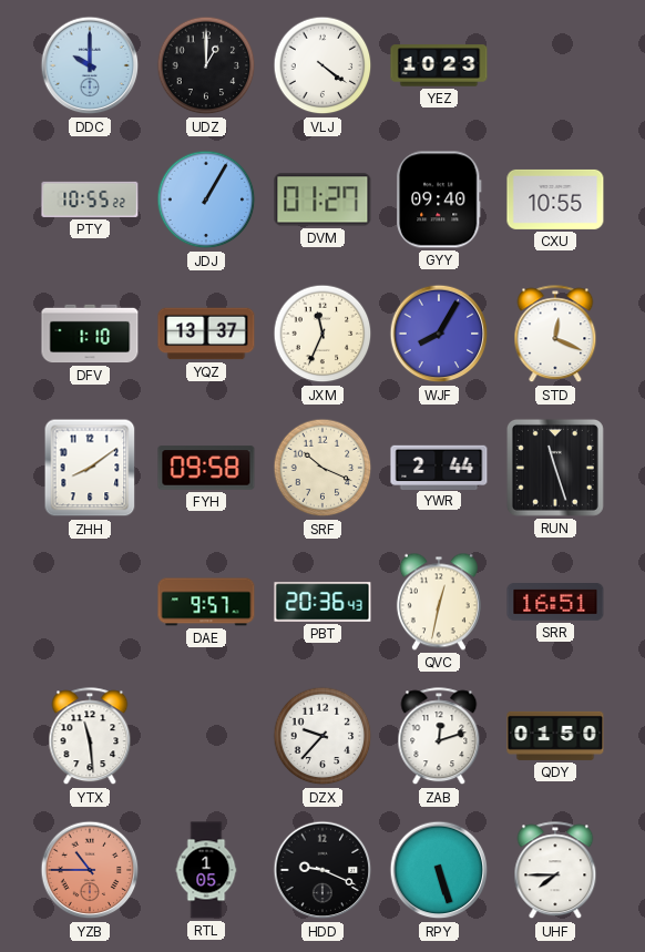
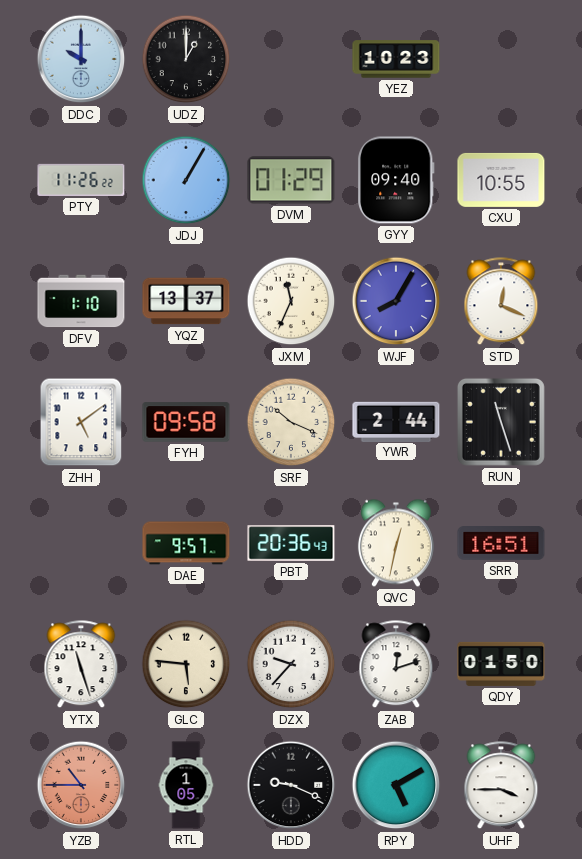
VLJ: 4:21 -> none
PTY: 10:55 -> 11:26
DVM: 01:27 -> 01:29
ZHH: 8:09 -> 5:09
YTX: 11:29 -> 11:27
GLC: none -> 5:46
RPY: 5:27 -> 5:10
UHF: 7:45 -> 3:45
